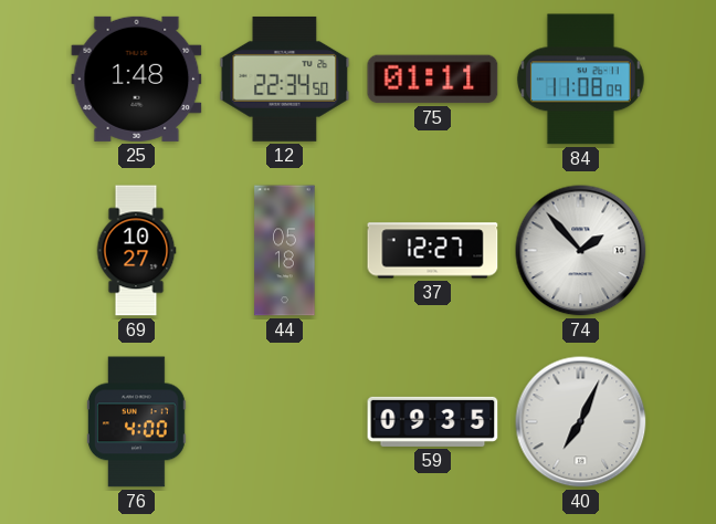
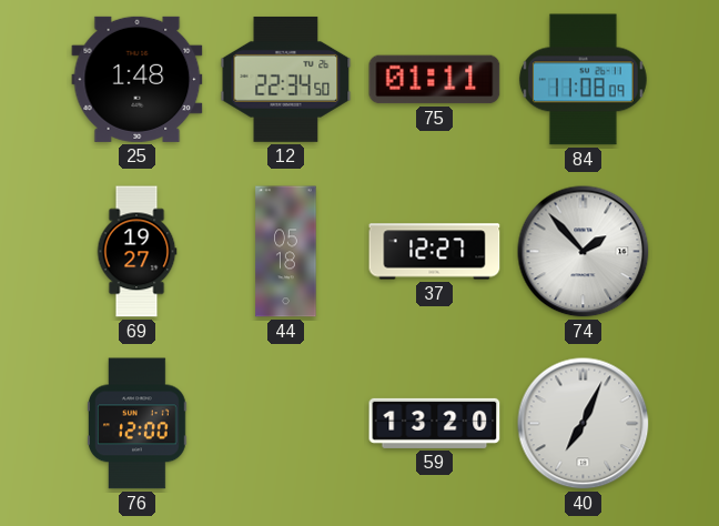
69: 10:27 -> 19:27
76: 4:00 -> 12:00
59: 09:35 -> 13:20
